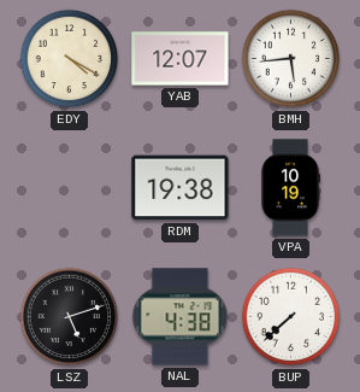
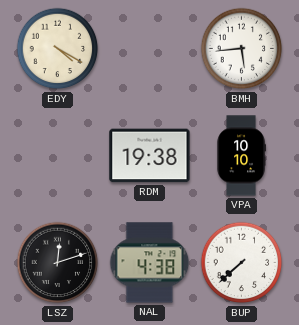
YAB: 12:07 -> none
VPA: 10:19 -> 10:10
LSZ: 5:12 -> 12:12
